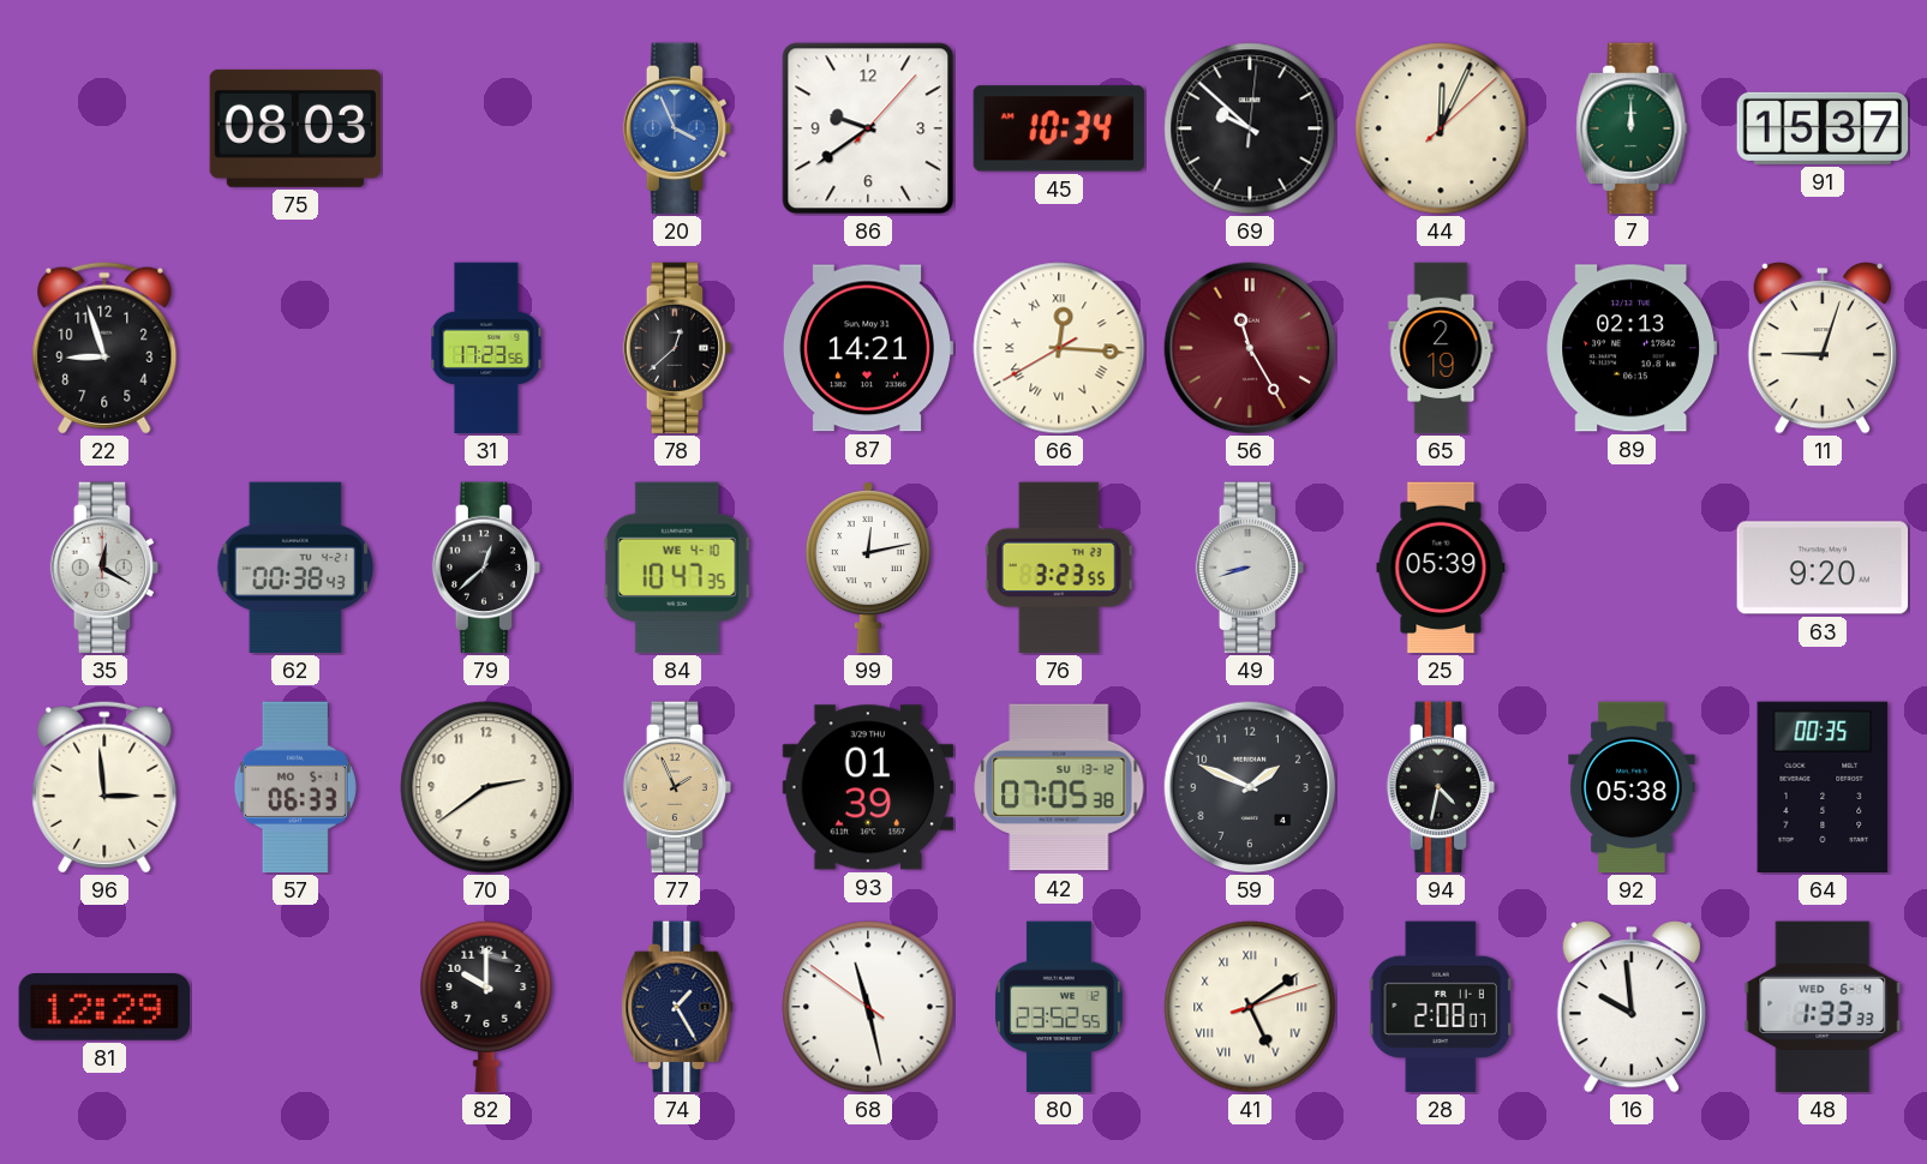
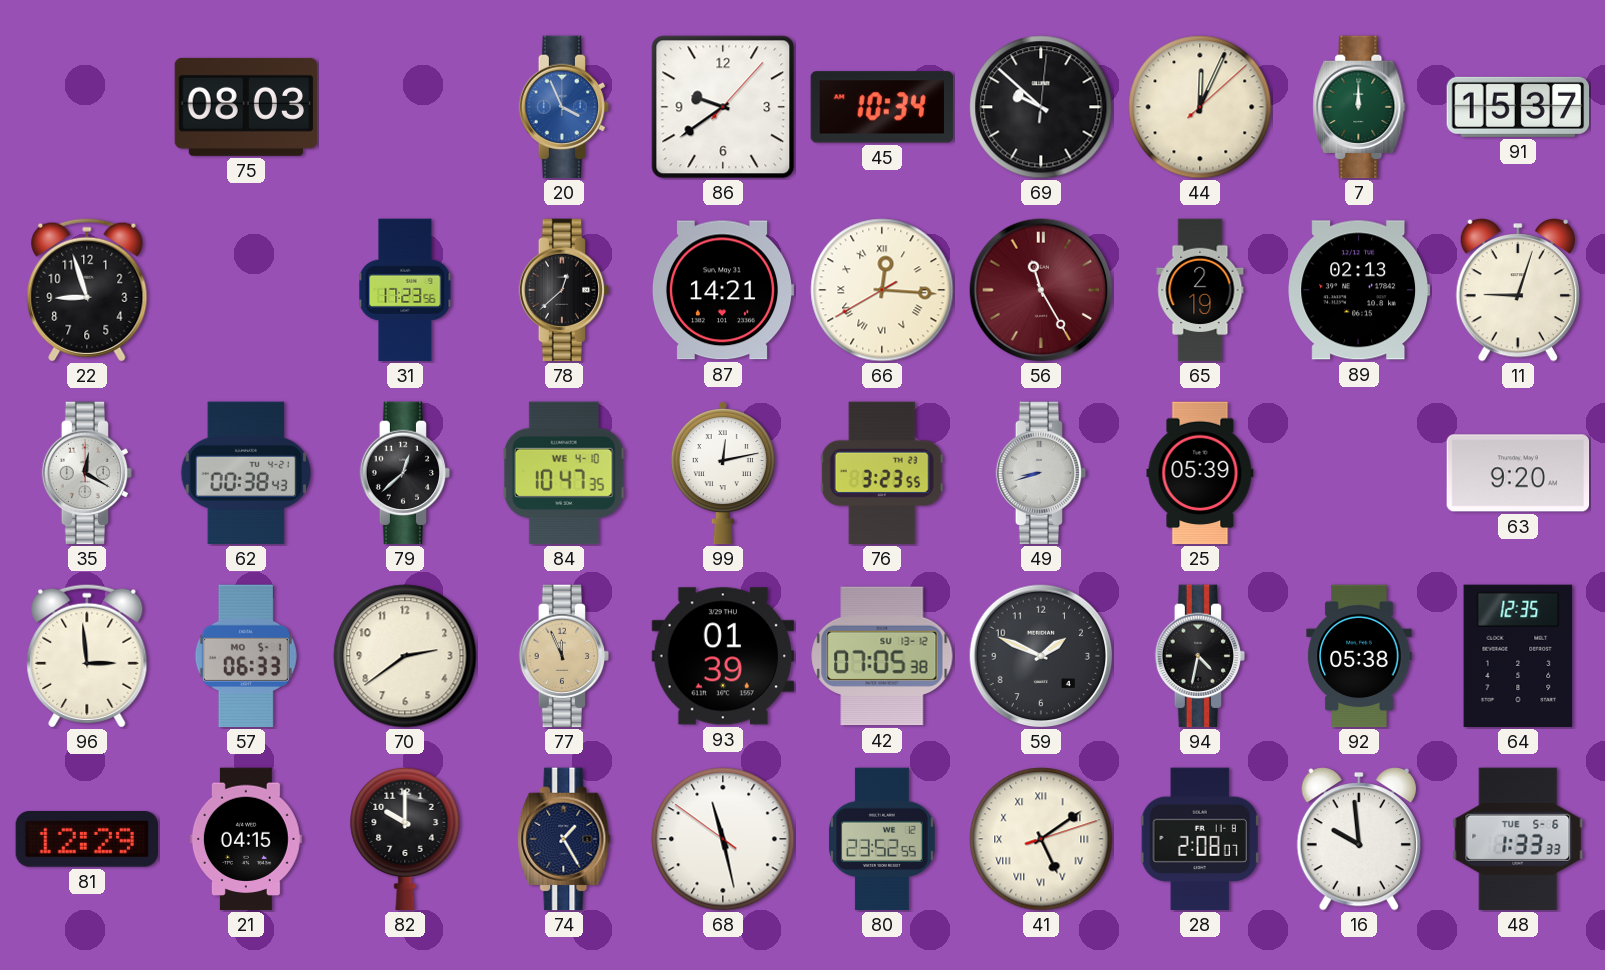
77: 1:56 -> 11:56
64: 00:35 -> 12:35
21: none -> 04:15
48 date: WED 6-4 -> TUE 5-6
